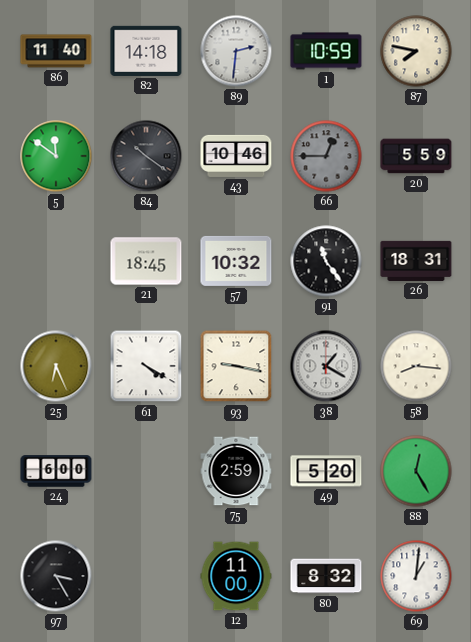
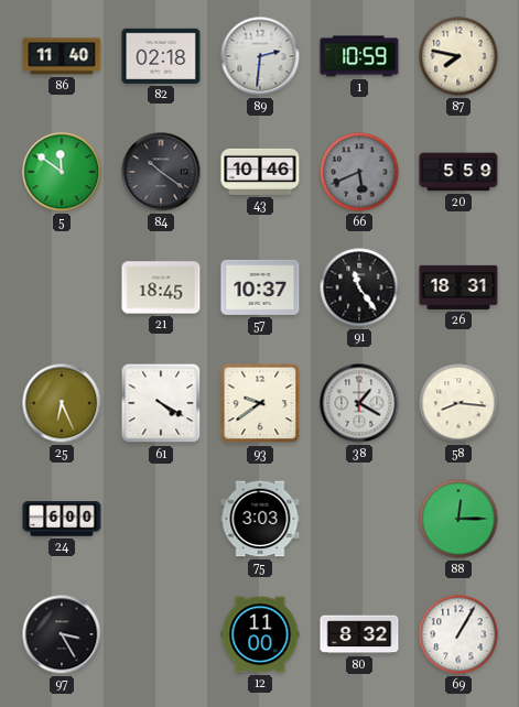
82: 14:18 -> 02:18
66: 12:45 -> 5:41
57: 10:32 -> 10:37
93: 9:17 -> 9:39
75: 2:59 -> 3:03
49: 5:20 -> none
88: 12:25 -> 12:15
69: 1:01 -> 1:05
